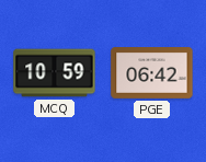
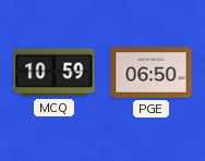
PGE: 06:42 -> 06:50
